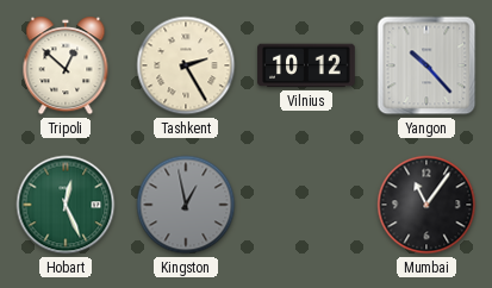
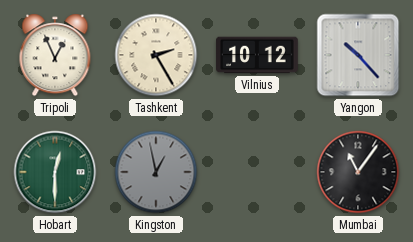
Tripoli: 12:52 -> 12:56
Hobart: 12:26 -> 12:30
